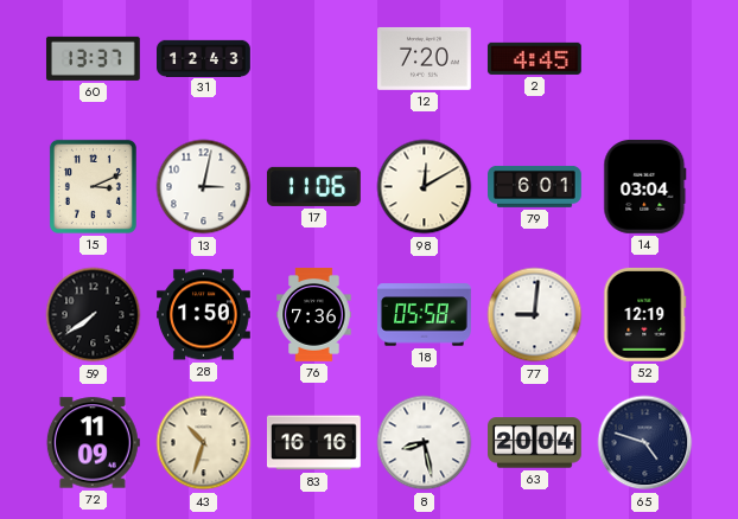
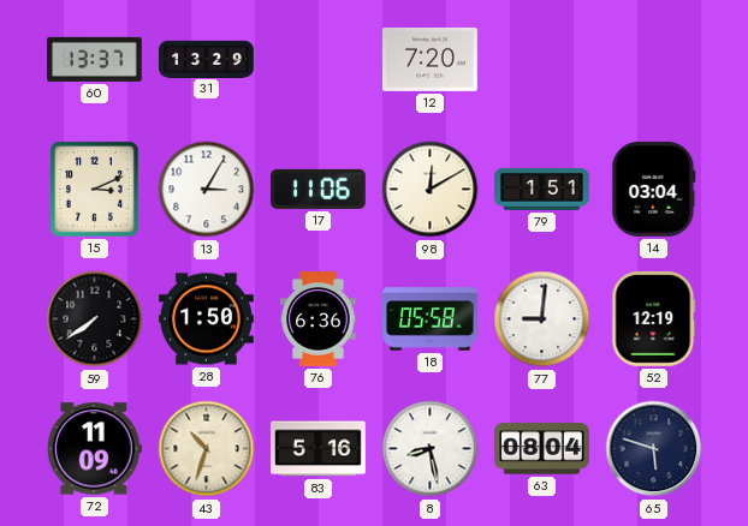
31: 12:43 -> 13:29
2: 4:45 -> none
13: 3:02 -> 3:05
79: 6:01 -> 1:51
76: 7:36 -> 6:36
83: 16:16 -> 5:16
63: 20:04 -> 08:04
65: 4:48 -> 5:48
